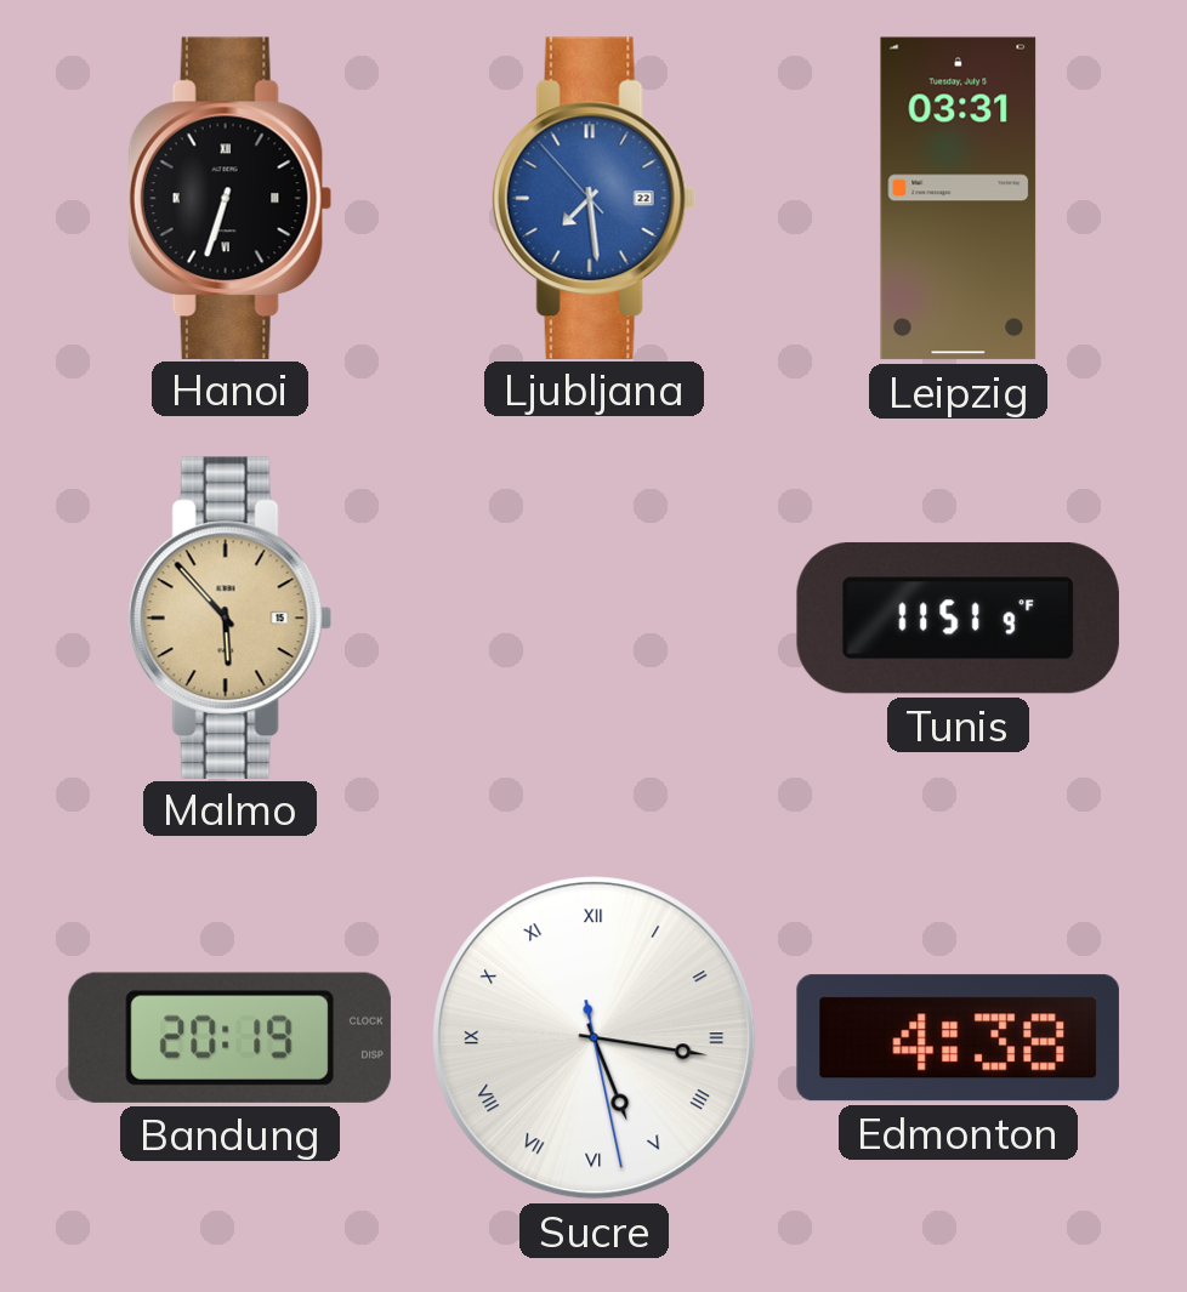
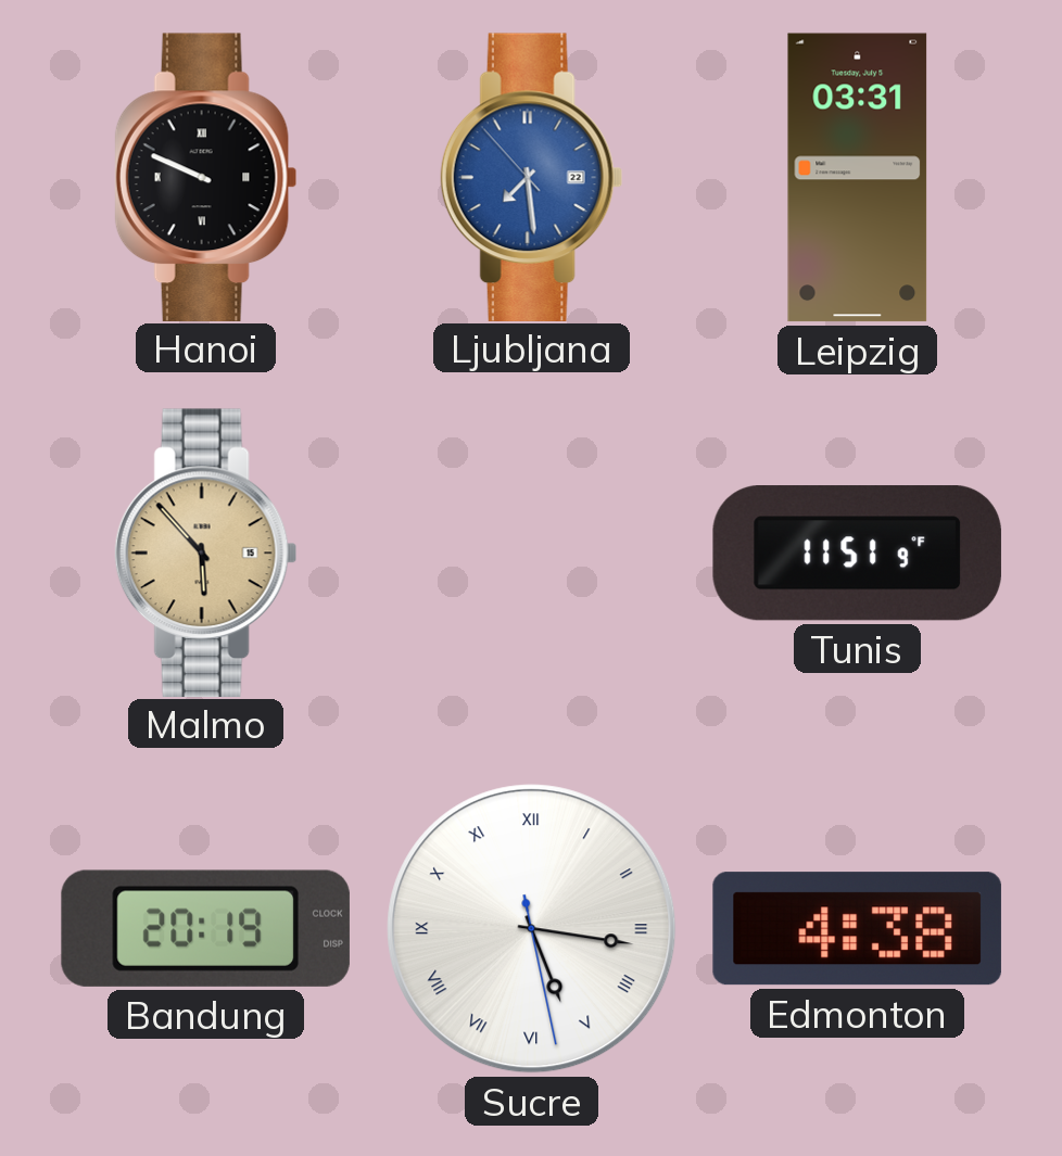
Hanoi: 6:33 -> 9:49
